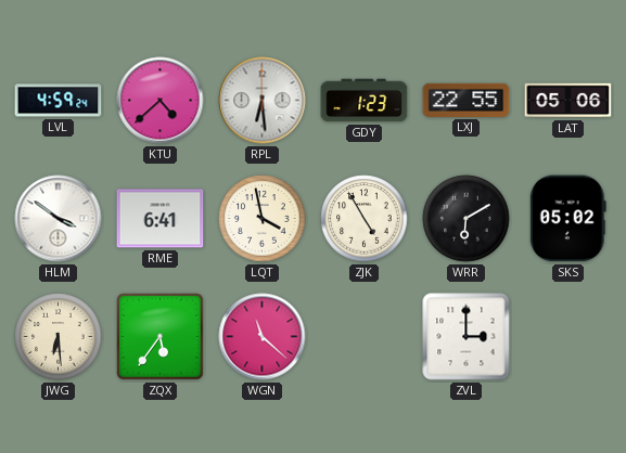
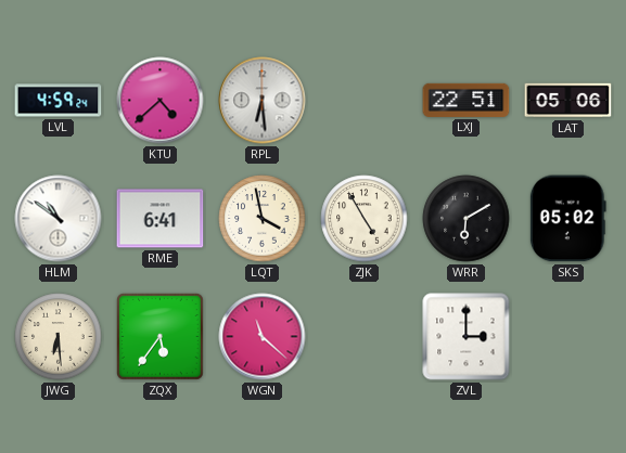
GDY: 1:23 -> none
LXJ: 22:55 -> 22:51
HLM: 3:51 -> 10:51
